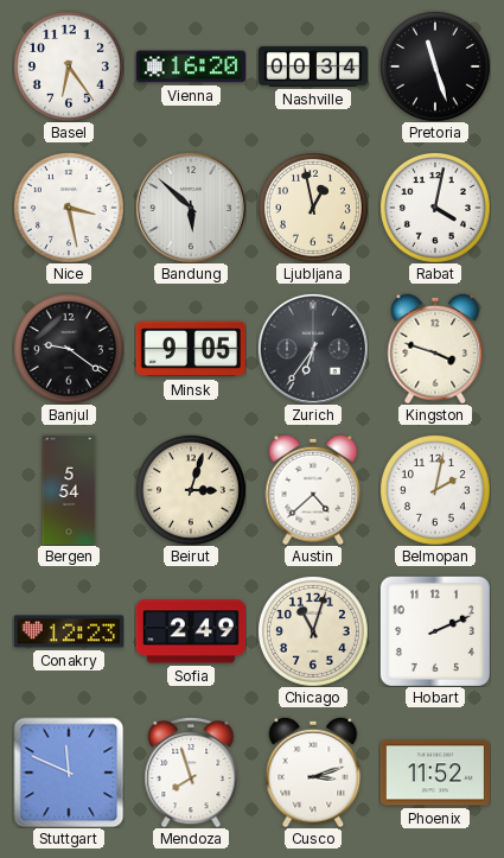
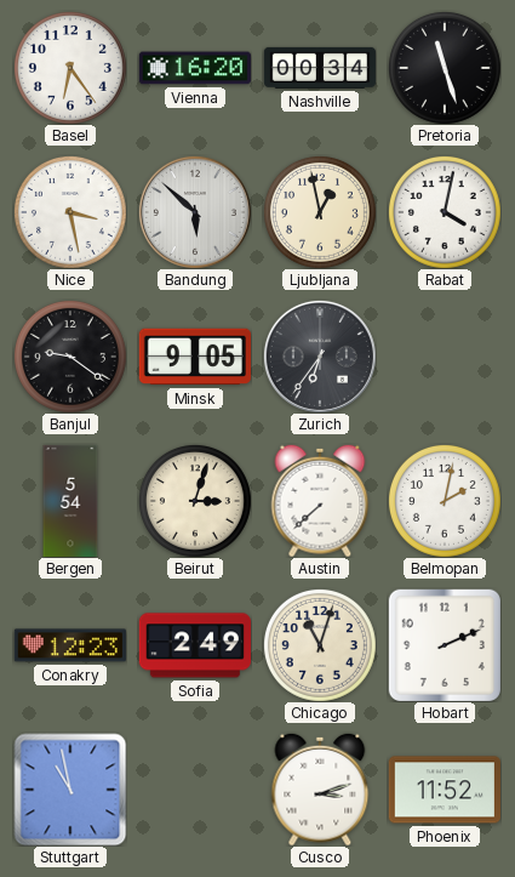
Kingston: 3:48 -> none
Austin: 4:38 -> 7:38
Stuttgart: 11:49 -> 10:58
Mendoza: 7:57 -> none
